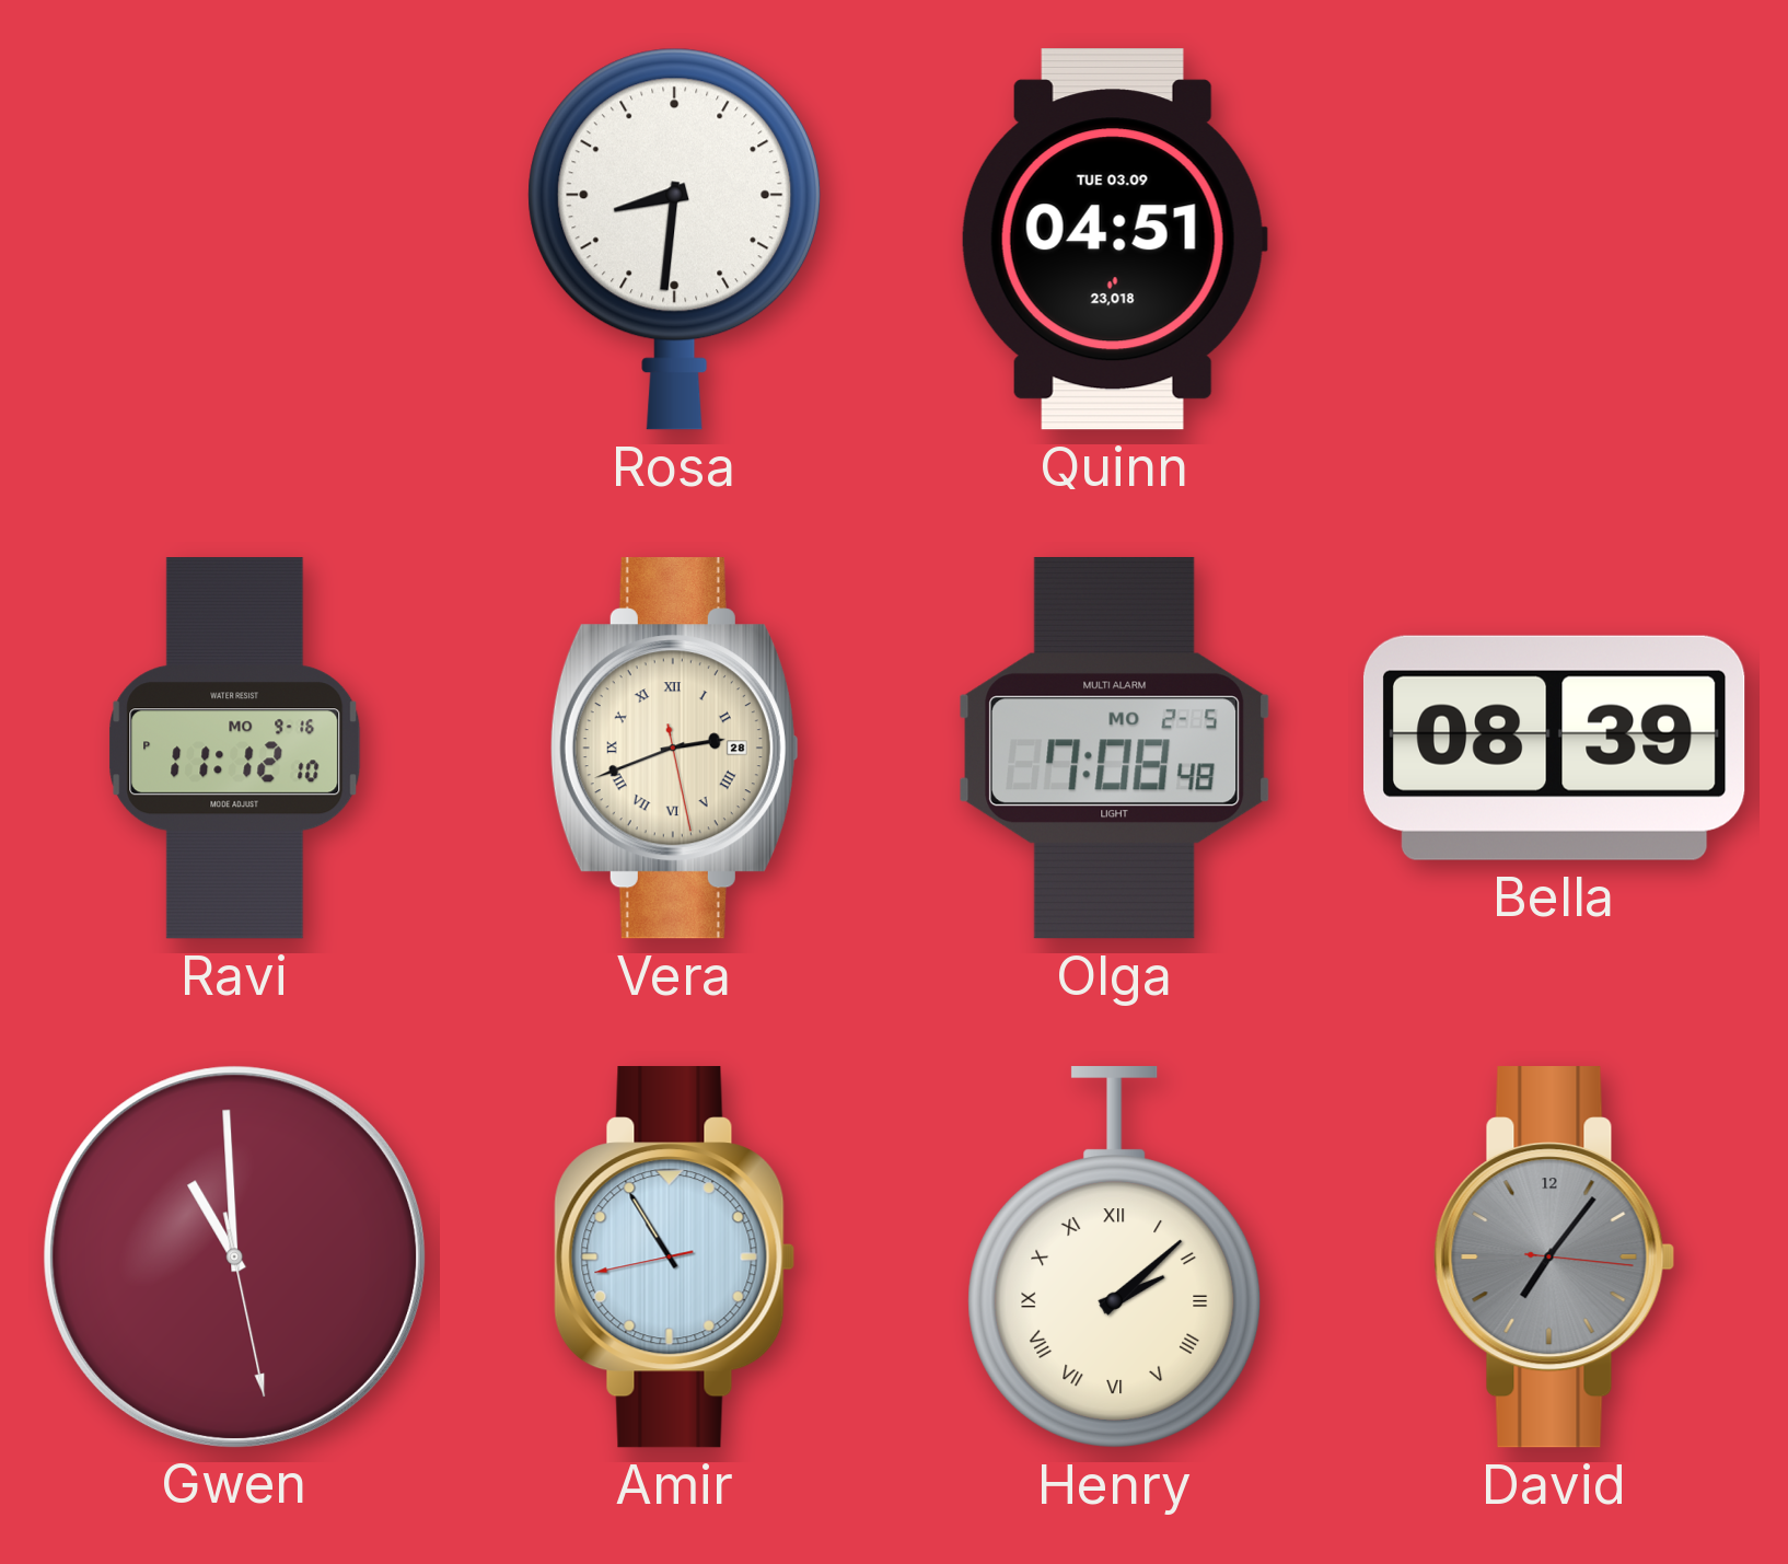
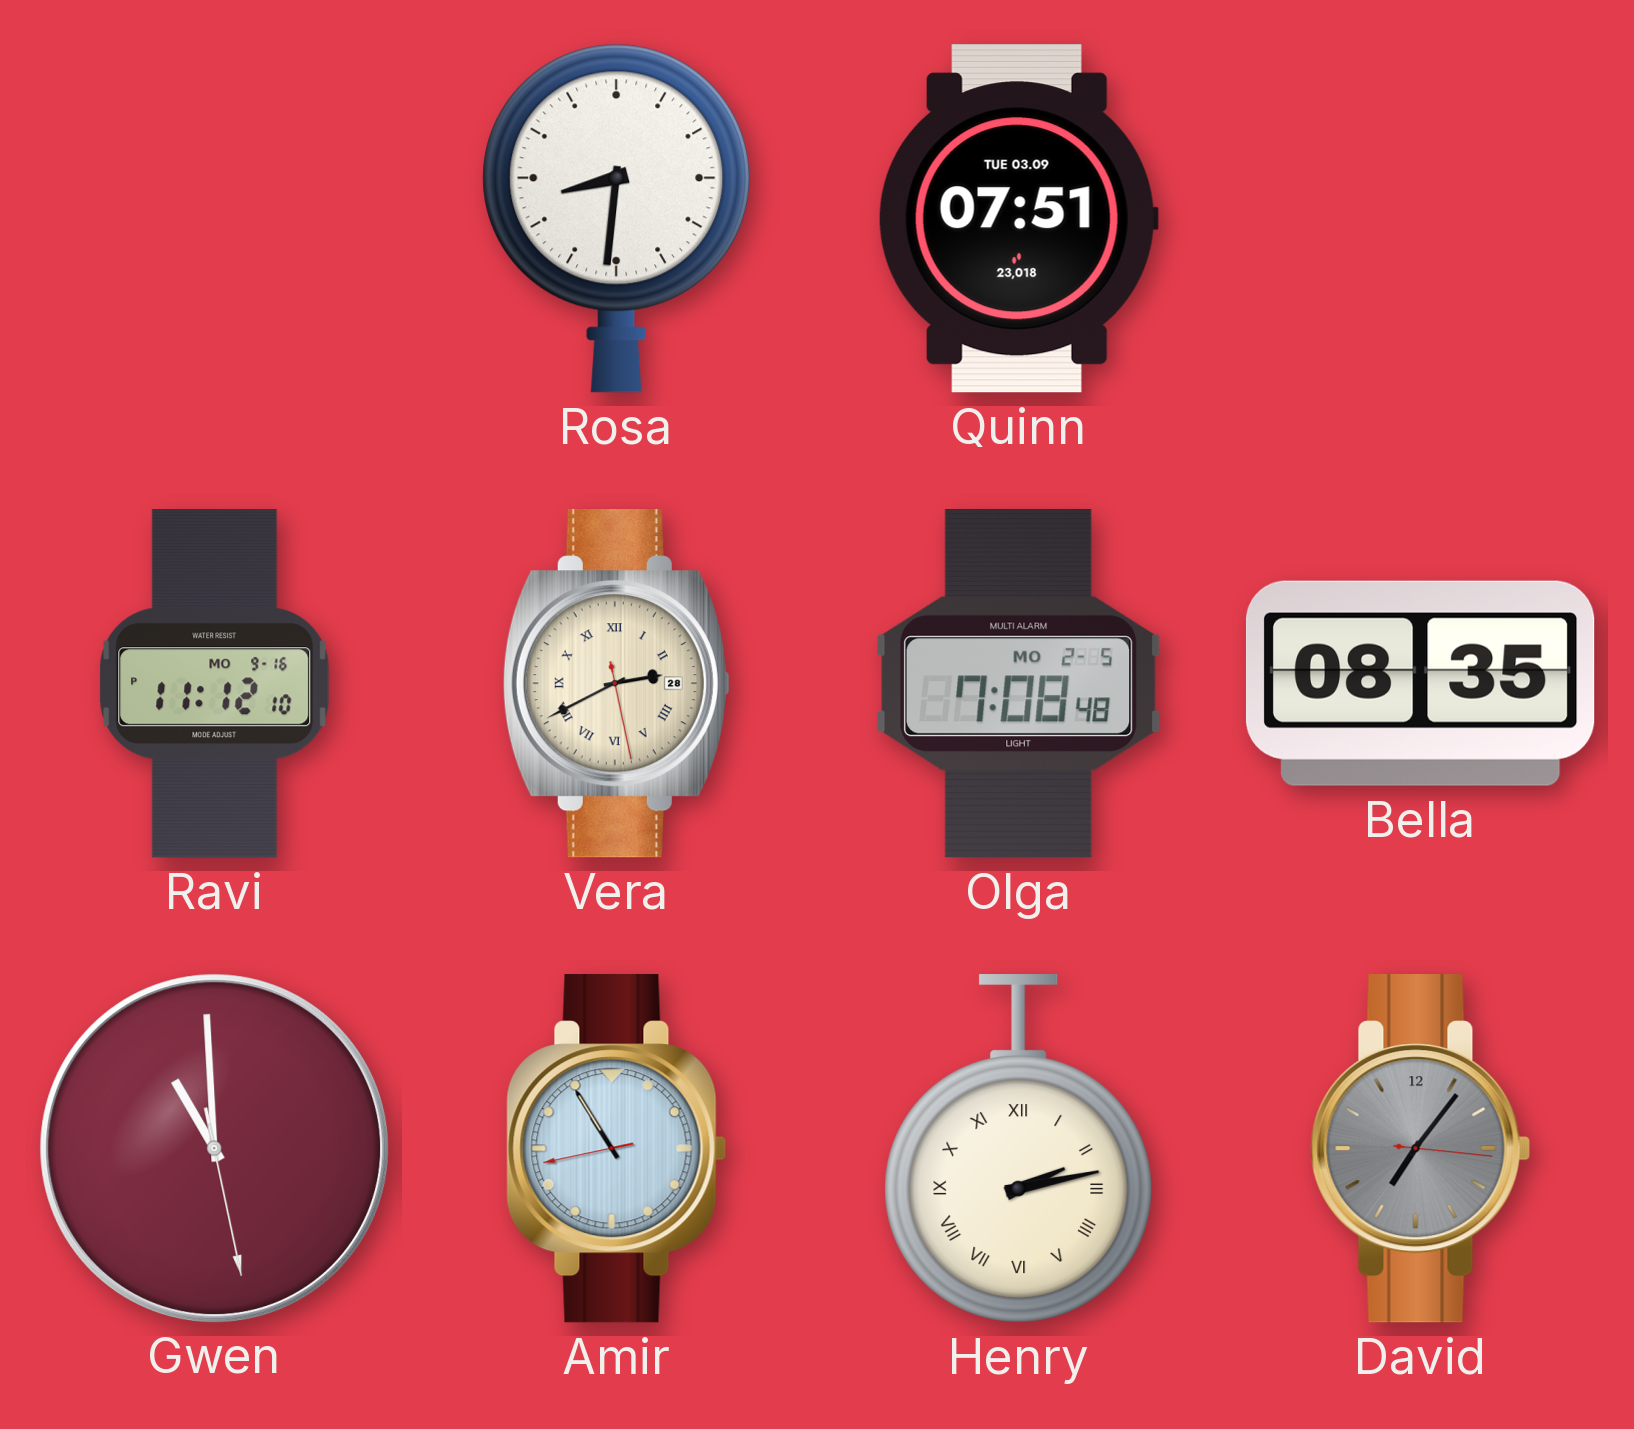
Quinn: 04:51 -> 07:51
Vera: 2:41 -> 2:40
Bella: 08:39 -> 08:35
Henry: 2:08 -> 2:13
